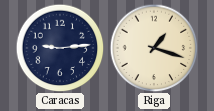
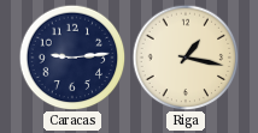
Riga: 1:18 -> 1:17
